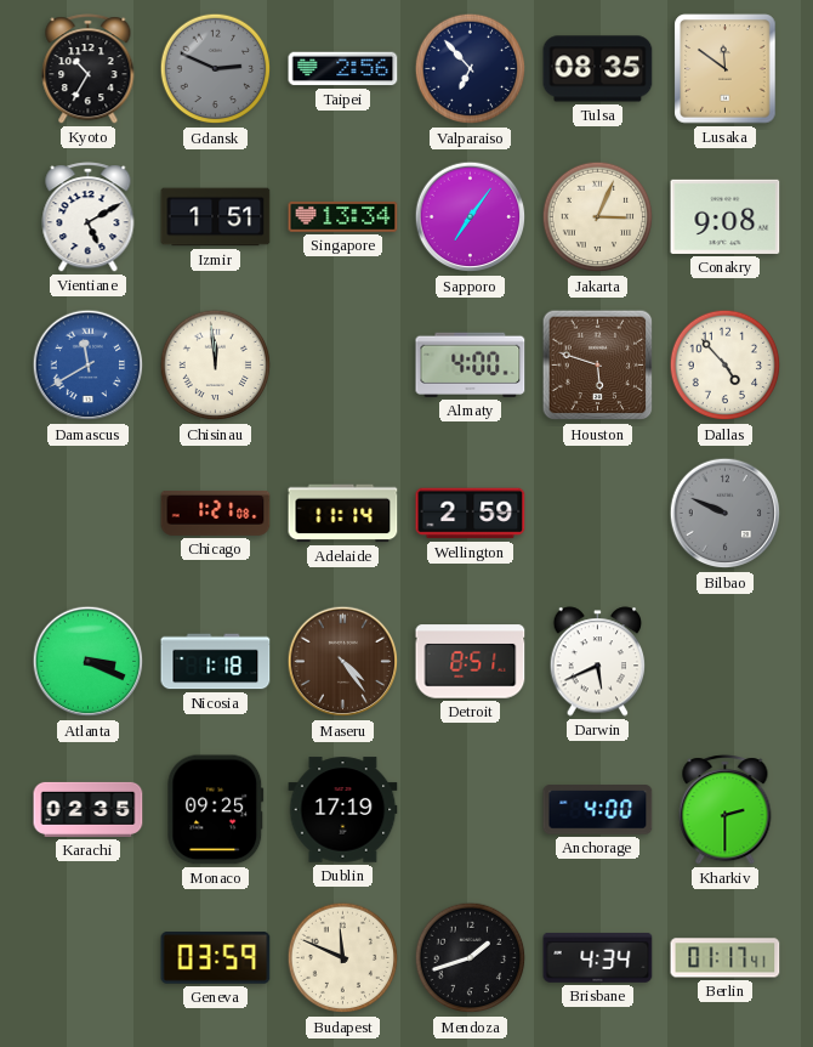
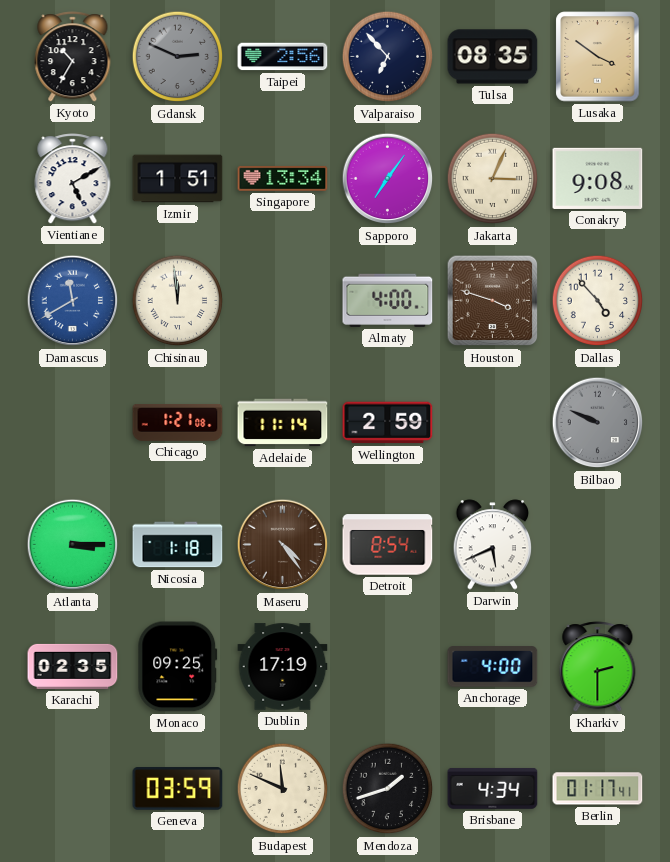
Lusaka: 11:51 -> 3:51
Houston: 5:48 -> 3:48
Atlanta: 3:19 -> 3:15
Detroit: 8:51 -> 8:54
